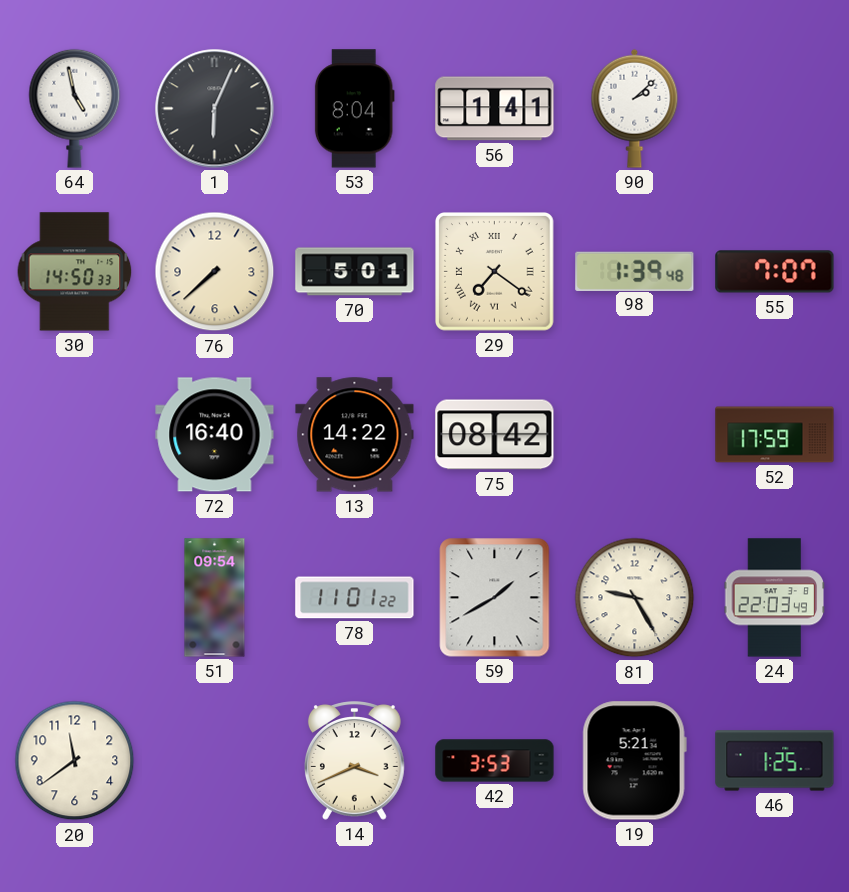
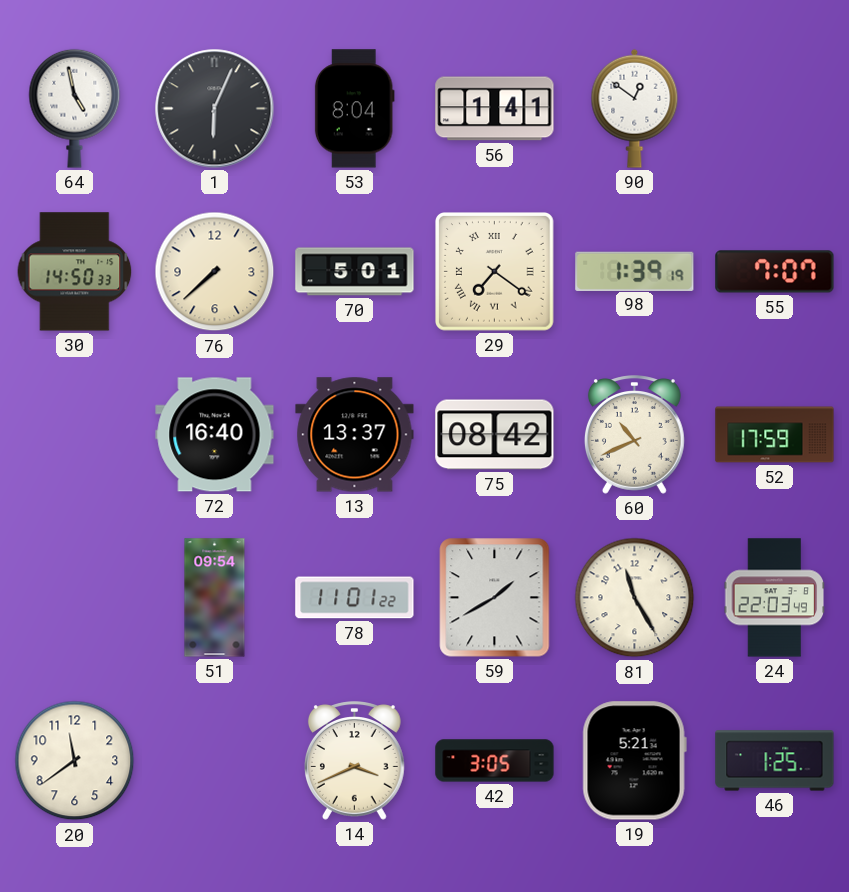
90: 2:08 -> 12:51
98: 1:39:48 -> 1:39:19
13: 14:22 -> 13:37
60: none -> 10:41
81: 9:25 -> 11:25
42: 3:53 -> 3:05
